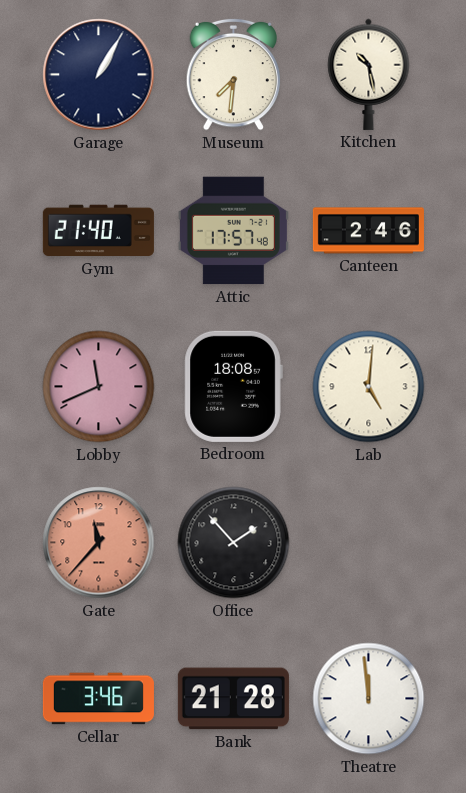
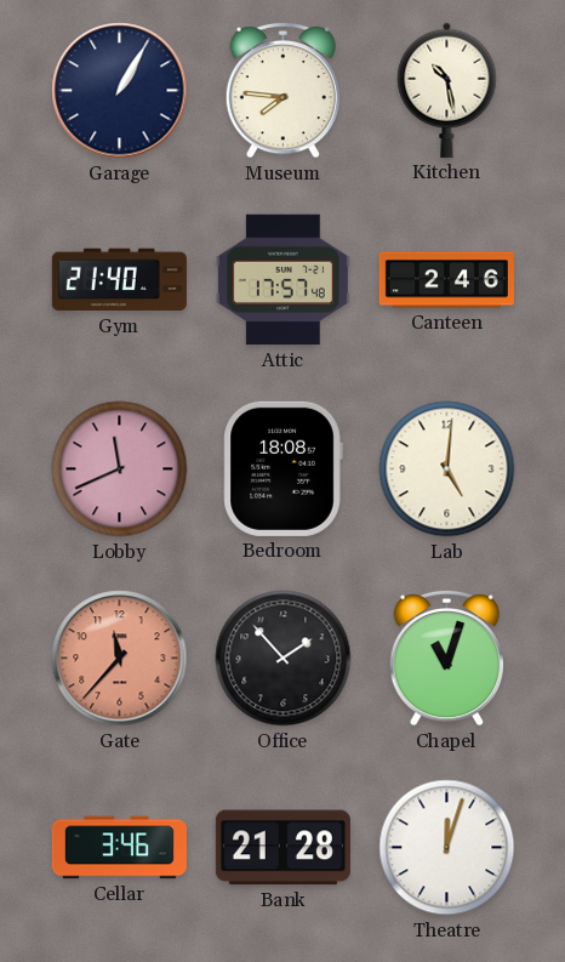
Museum: 7:31 -> 7:46
Chapel: none -> 11:03
Theatre: 11:59 -> 12:03
